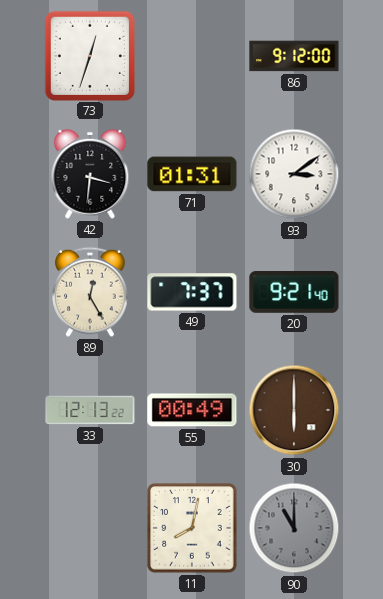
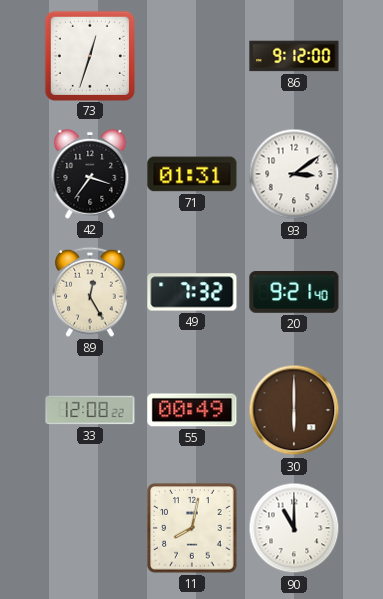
42: 3:31 -> 3:36
49: 7:37 -> 7:32
33: 12:13 -> 12:08
90 dial: grey -> white
